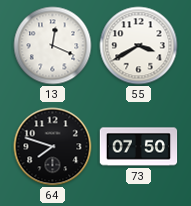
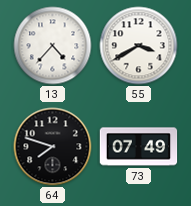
13: 12:19 -> 4:37
73: 07:50 -> 07:49
